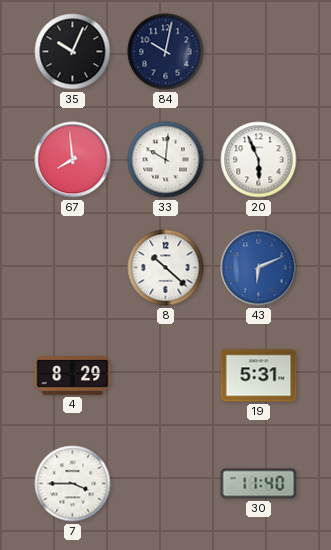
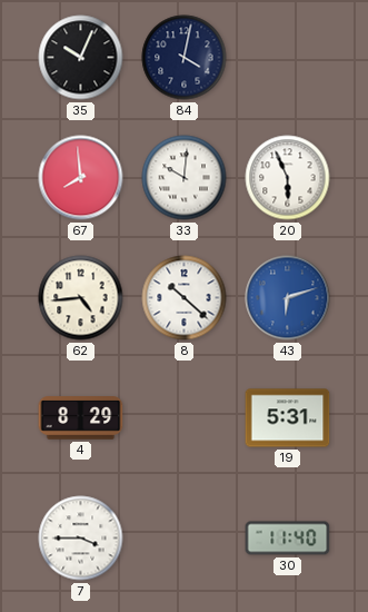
84: 10:02 -> 4:02
62: none -> 4:44
43: 6:11 -> 6:12
